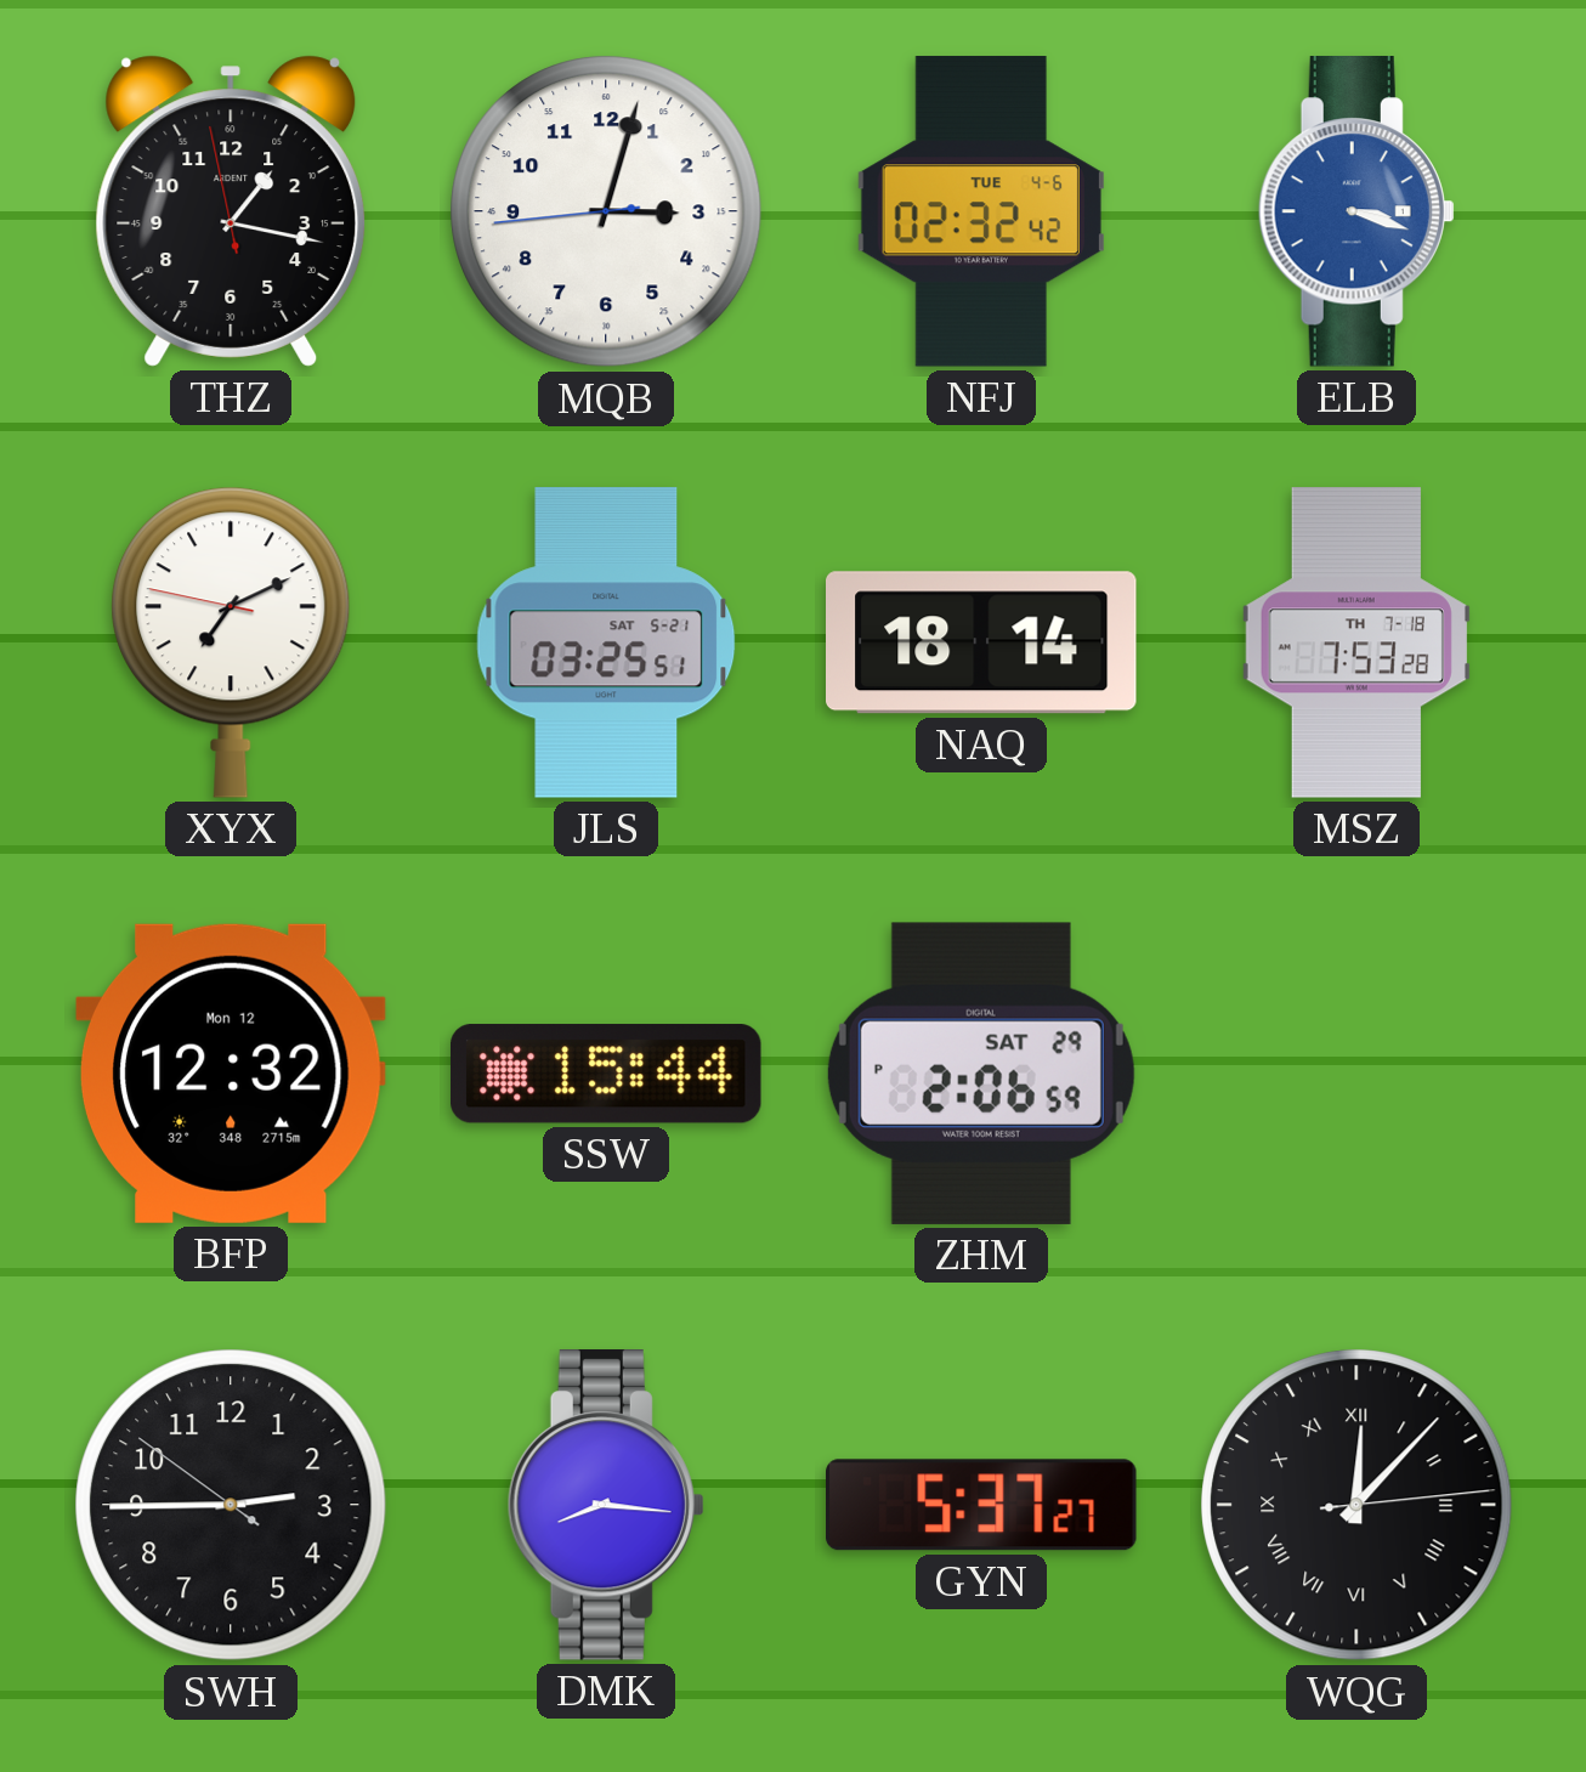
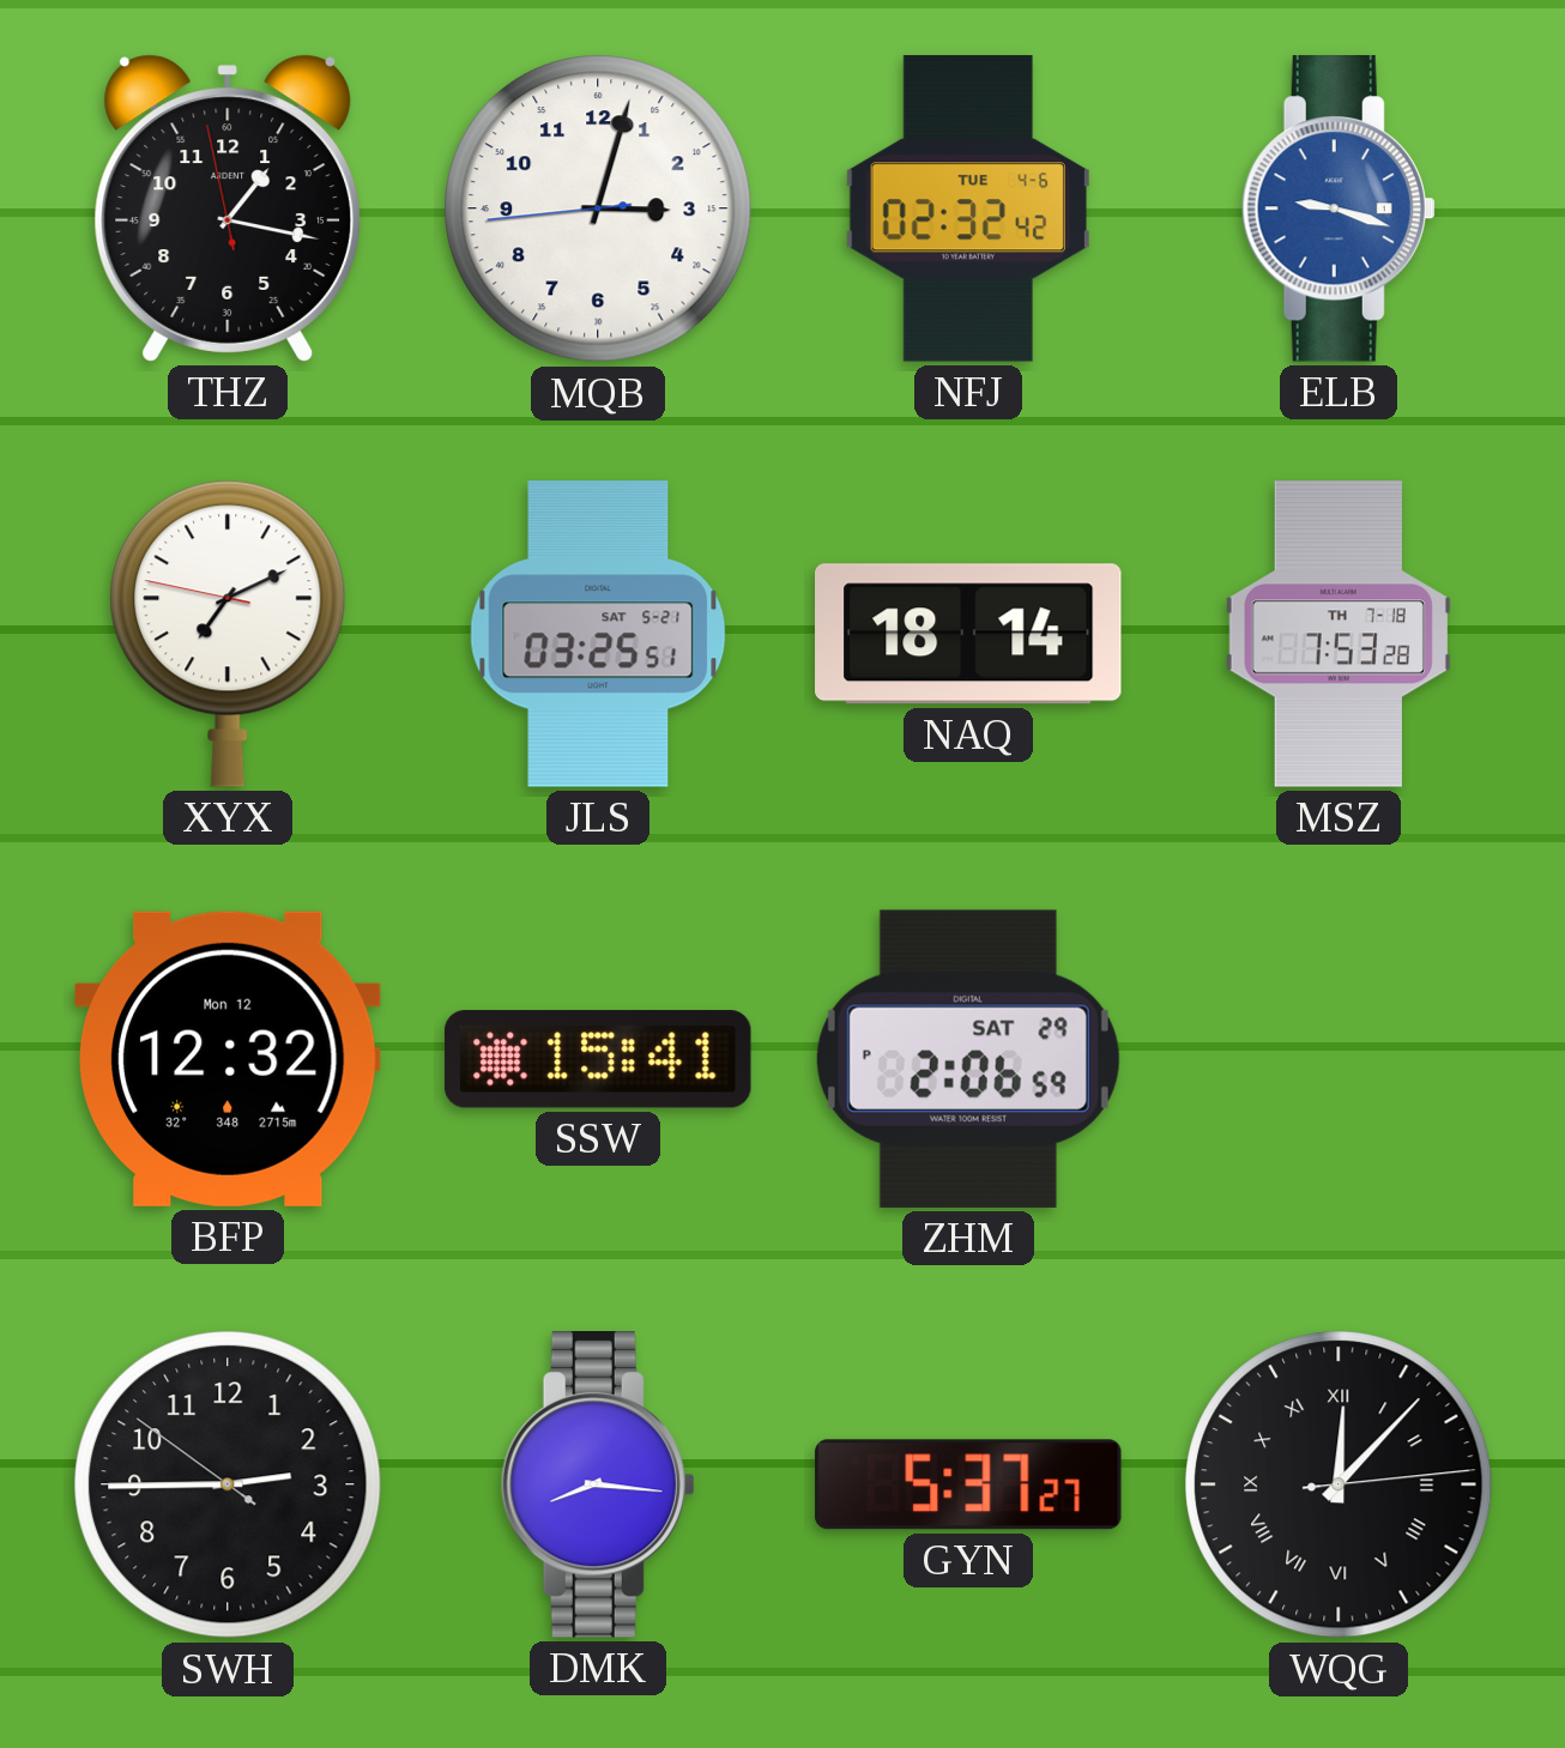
ELB: 3:18 -> 9:18
SSW: 15:44 -> 15:41
